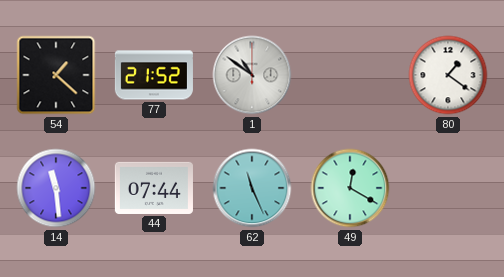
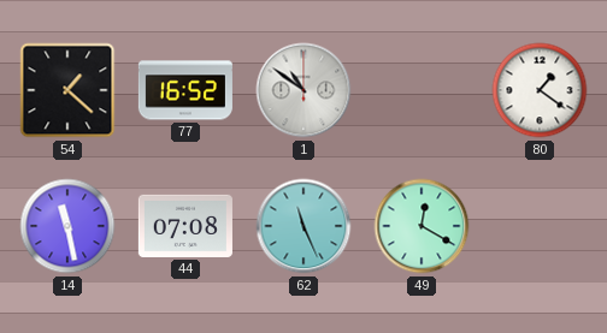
77: 21:52 -> 16:52
14: 11:29 -> 11:28
44: 07:44 -> 07:08
